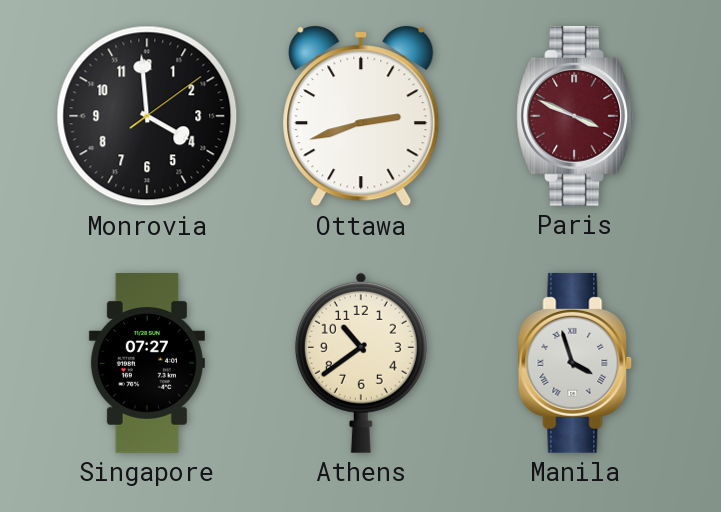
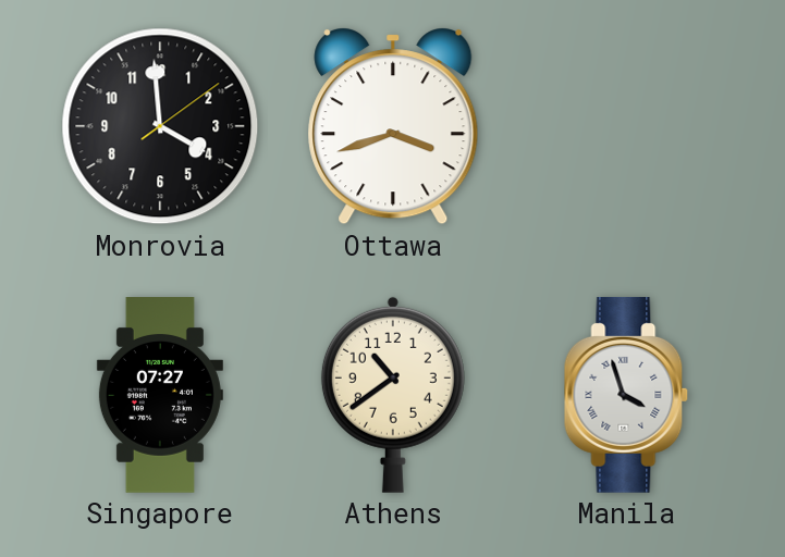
Ottawa: 2:42 -> 3:42
Paris: 3:49 -> none
